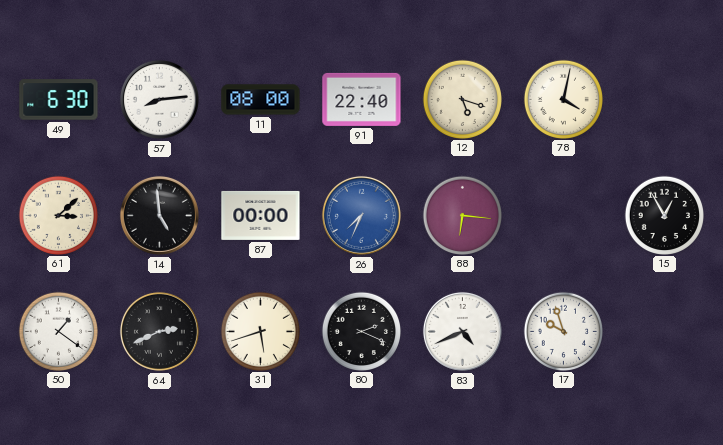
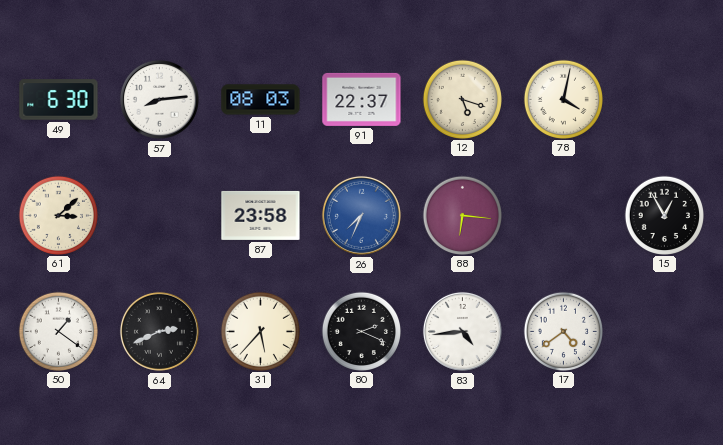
11: 08:00 -> 08:03
91: 22:40 -> 22:37
14: 4:59 -> none
87: 00:00 -> 23:58
31: 5:42 -> 5:37
83: 4:41 -> 4:44
17: 9:57 -> 4:39
